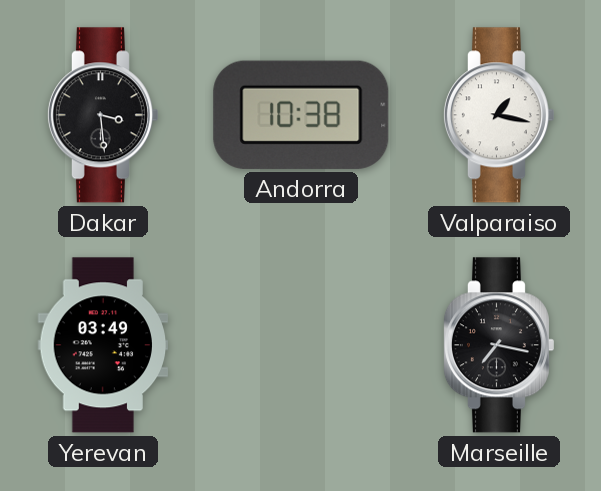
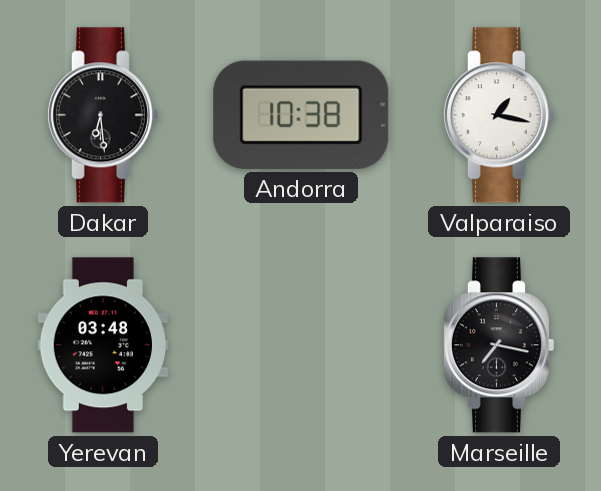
Dakar: 3:29 -> 6:29
Yerevan: 03:49 -> 03:48
